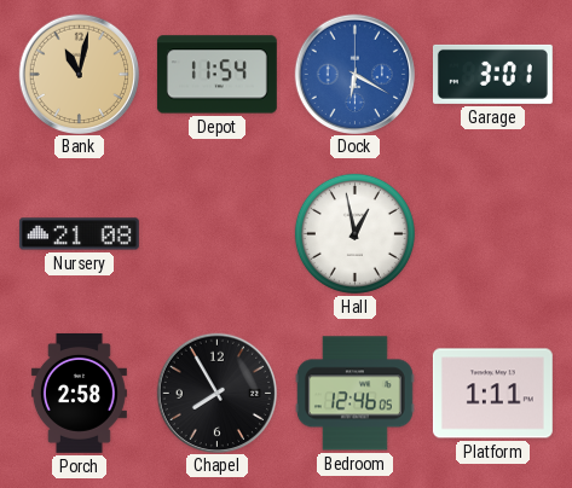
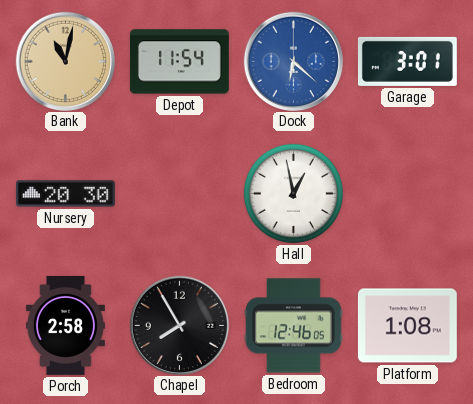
Dock: 6:20 -> 6:22
Nursery: 21:08 -> 20:30
Platform: 1:11 -> 1:08
